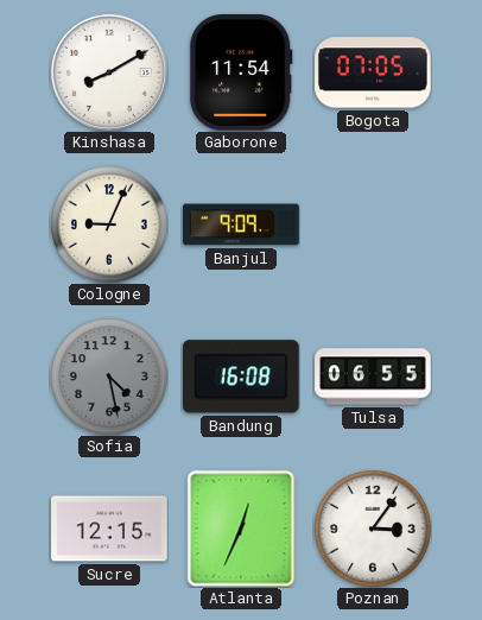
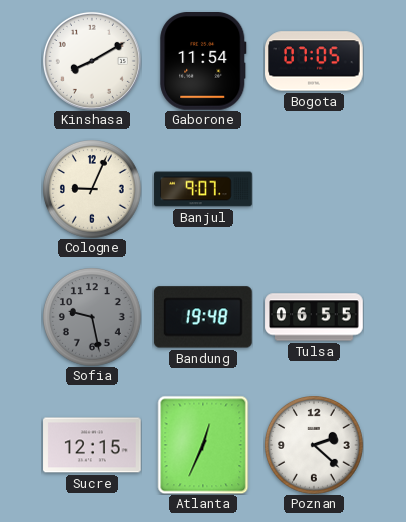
Banjul: 9:09 -> 9:07
Sofia: 4:28 -> 9:28
Bandung: 16:08 -> 19:48
Poznan: 3:06 -> 2:22
